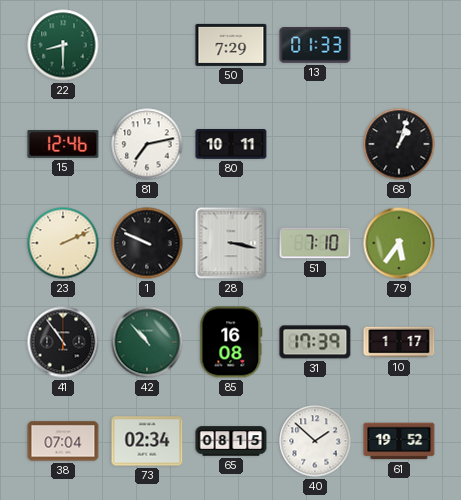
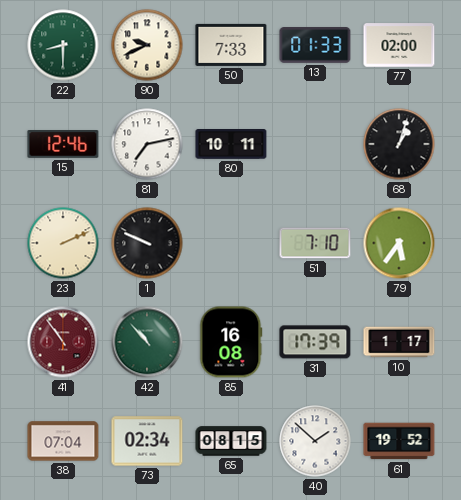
90: none -> 9:41
50: 7:29 -> 7:33
77: none -> 02:00
28: 3:17 -> none
41 dial: black -> burgundy
